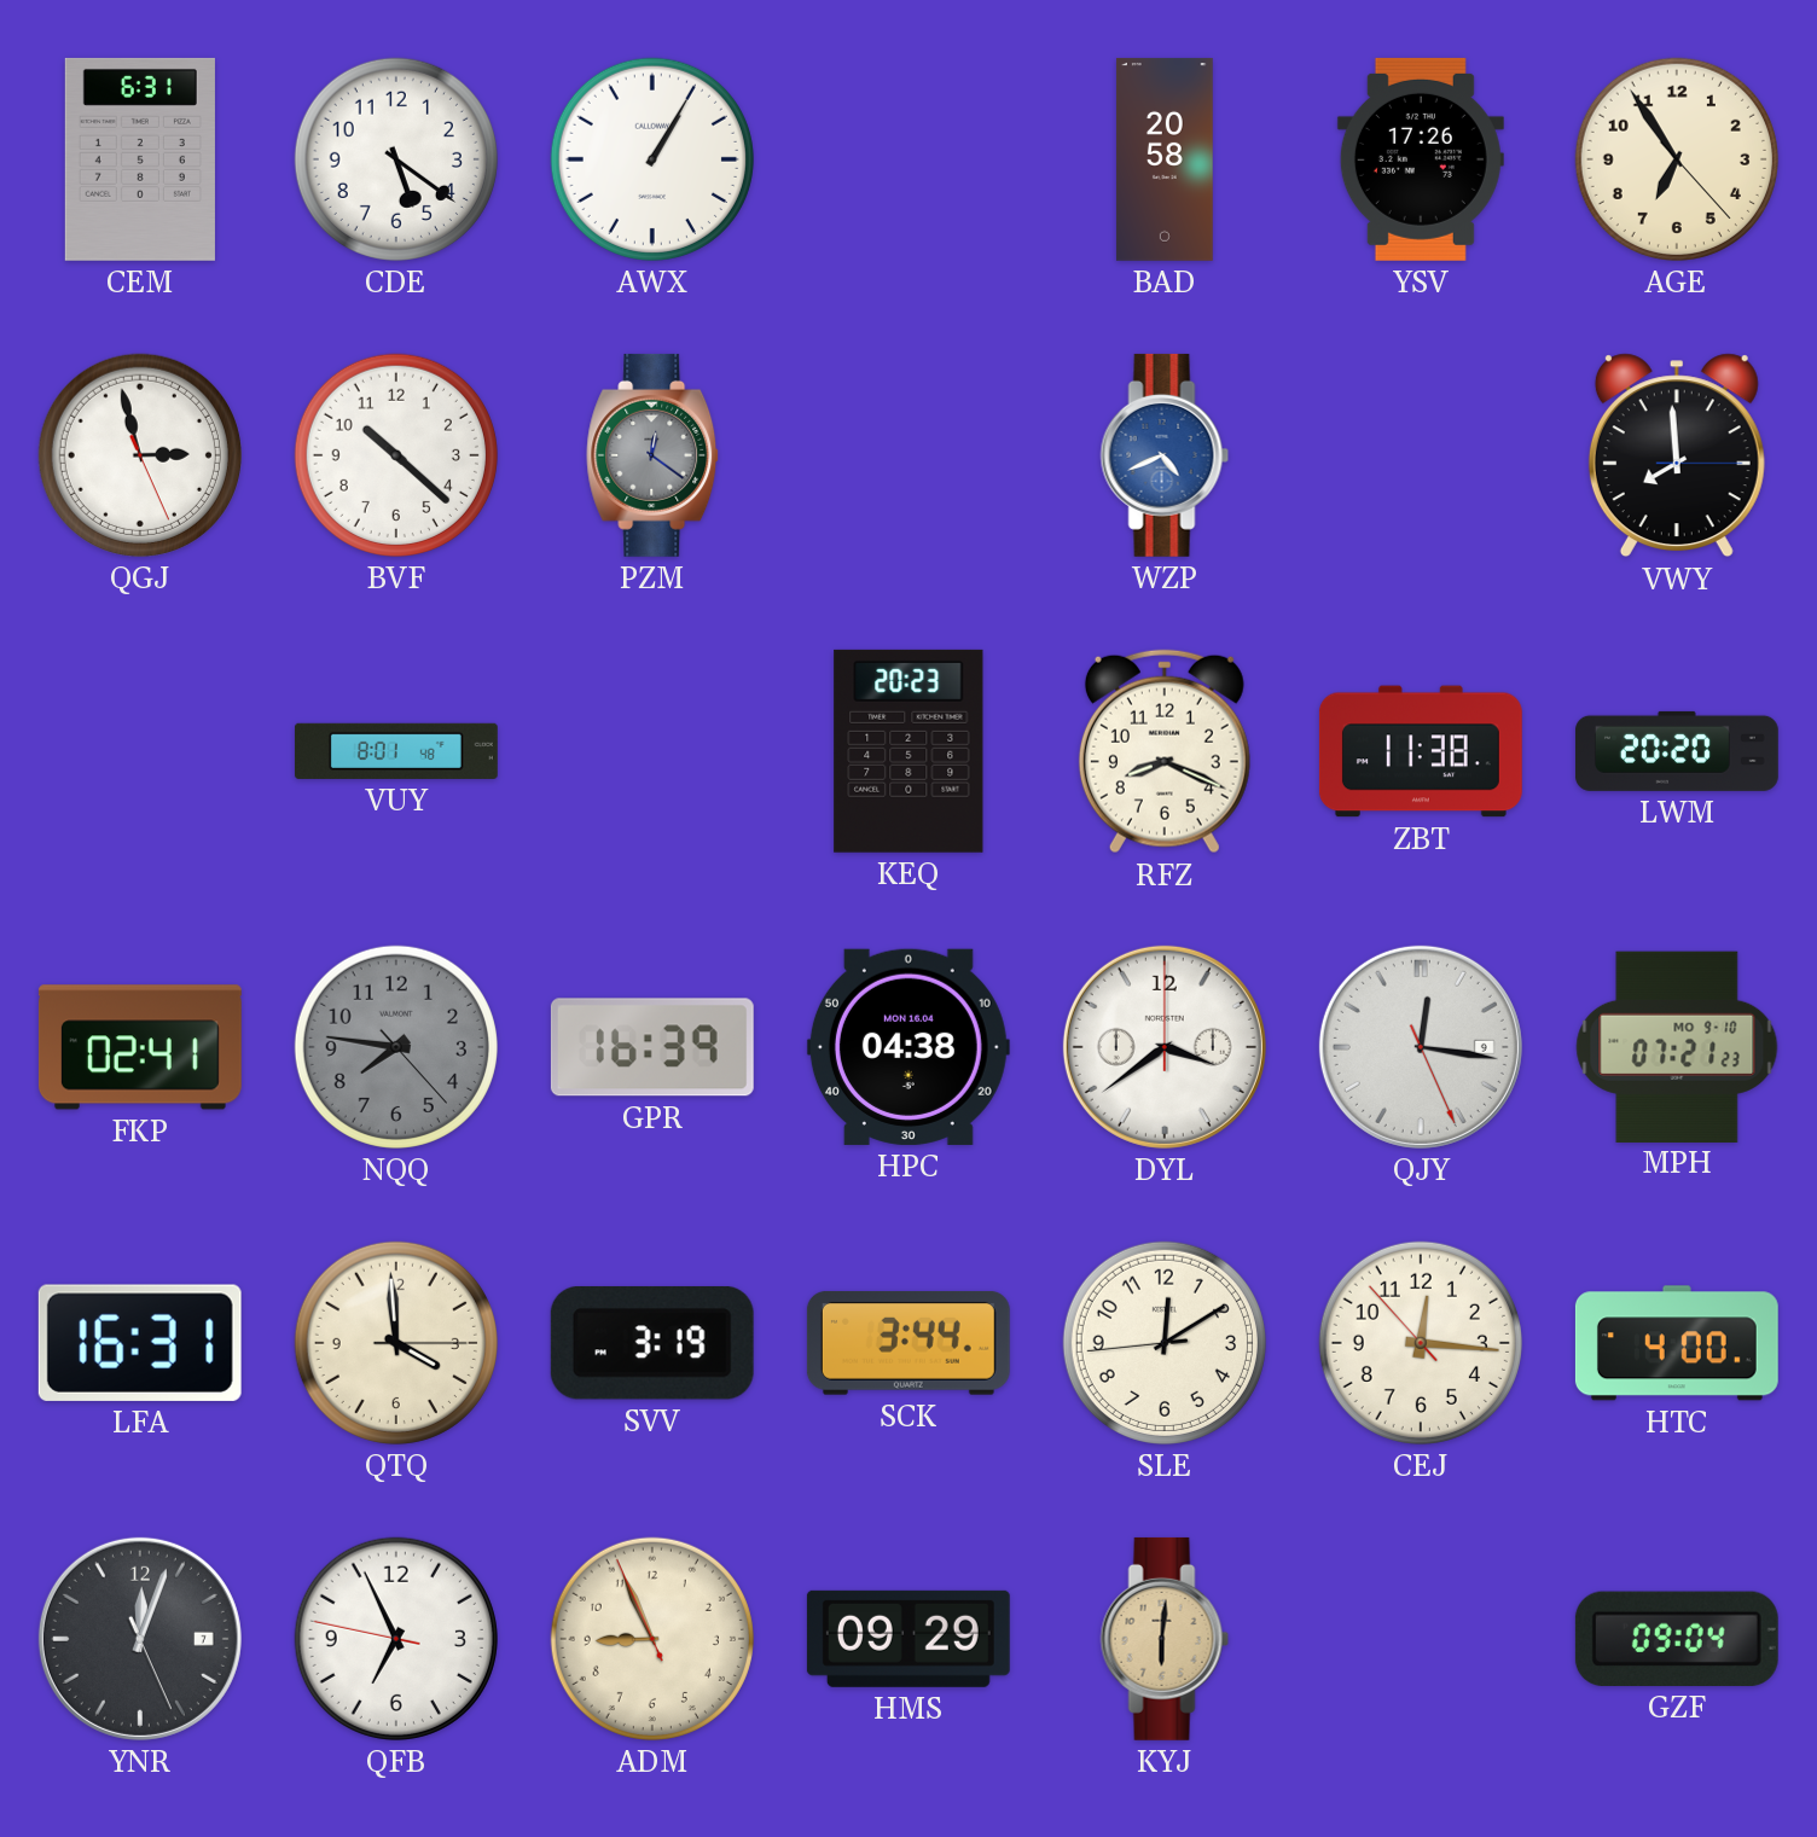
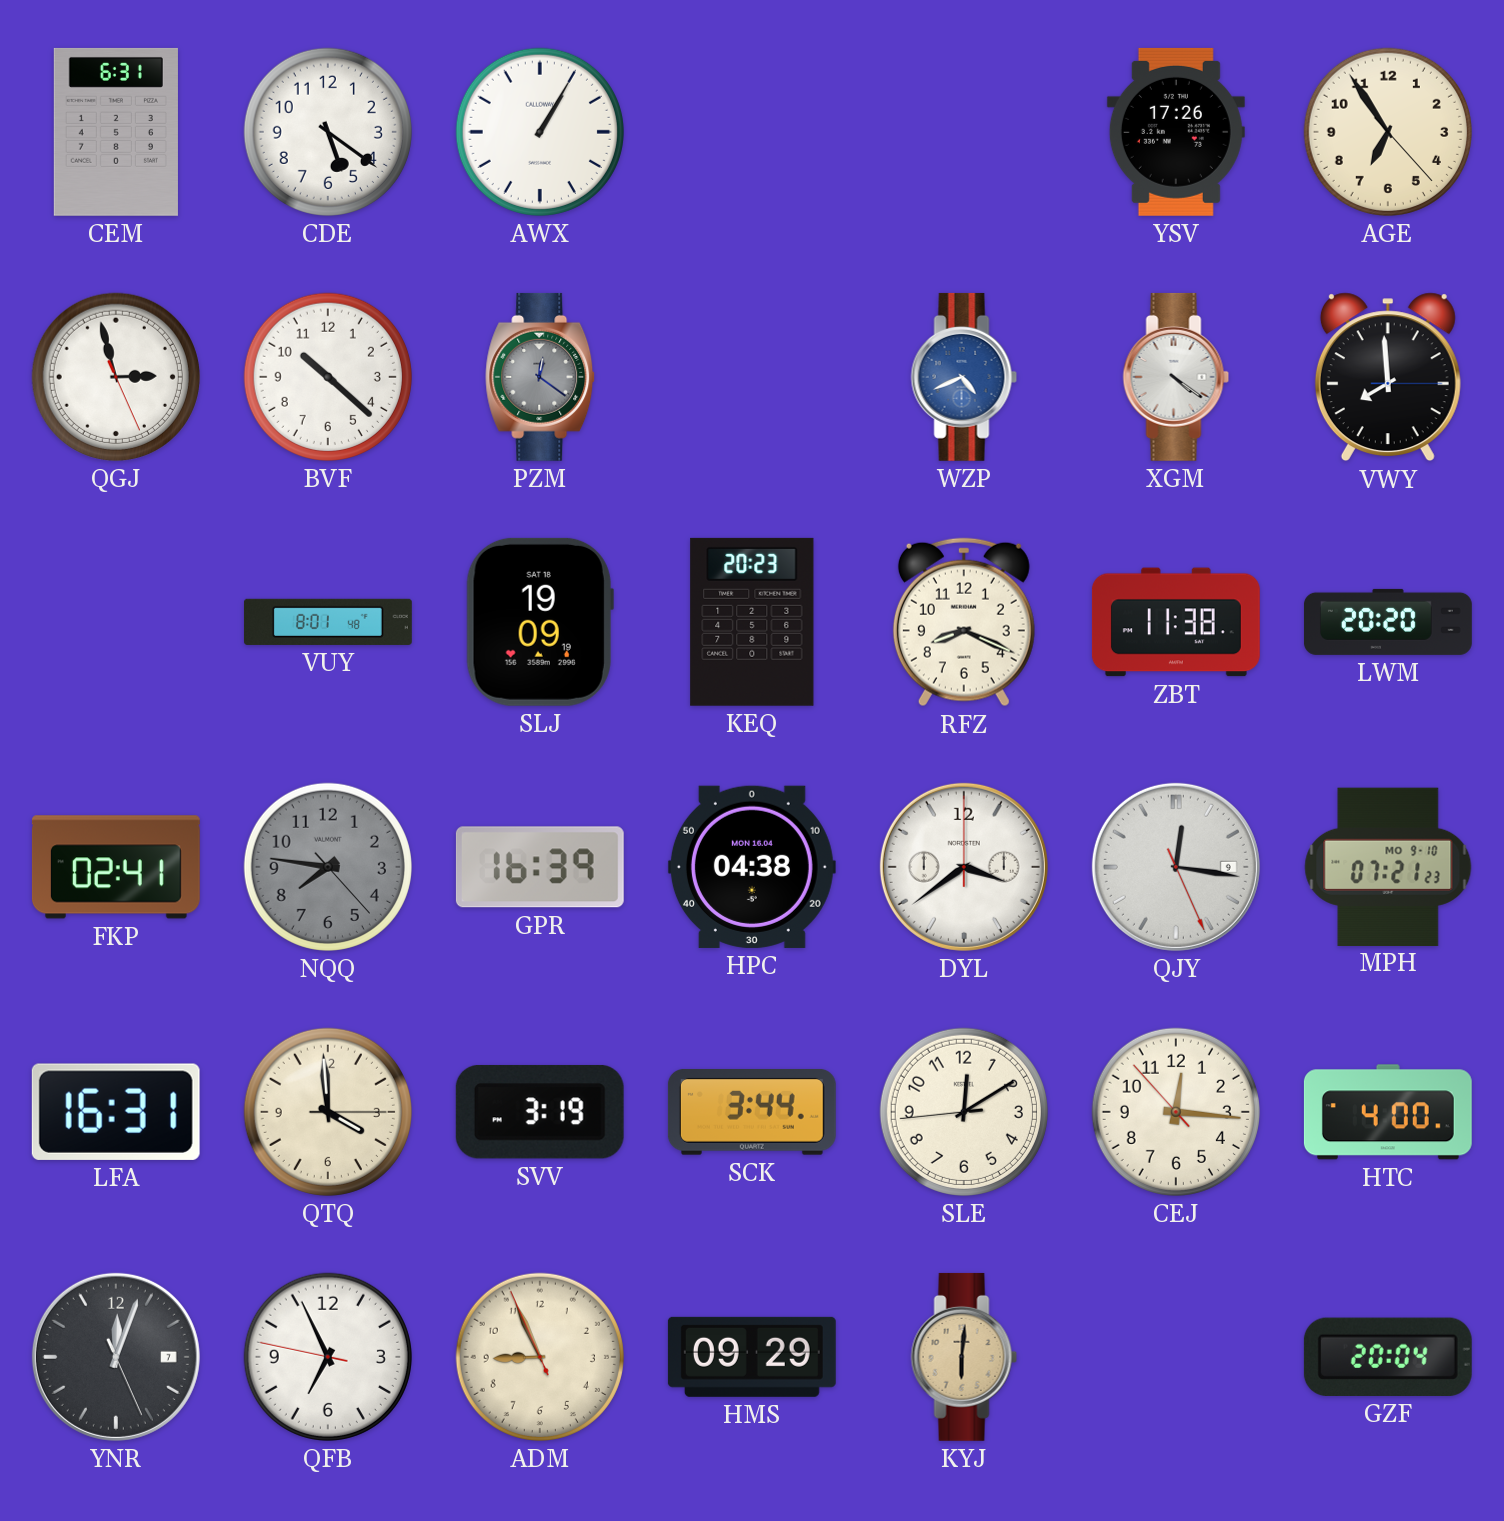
BAD: 20:58 -> none
XGM: none -> 4:21
SLJ: none -> 19:09
GZF: 09:04 -> 20:04
